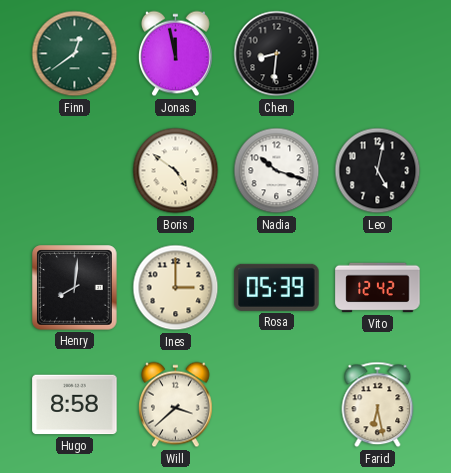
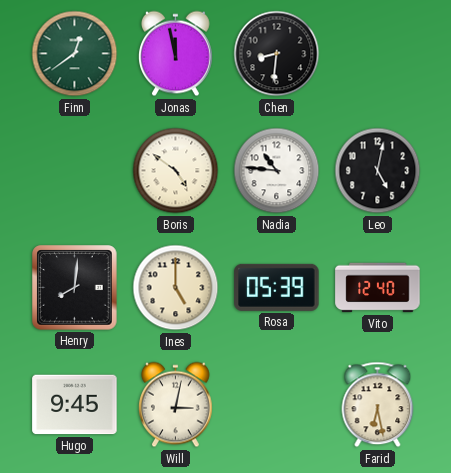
Nadia: 10:18 -> 10:46
Ines: 3:00 -> 5:00
Vito: 12:42 -> 12:40
Hugo: 8:58 -> 9:45
Will: 3:38 -> 3:02
